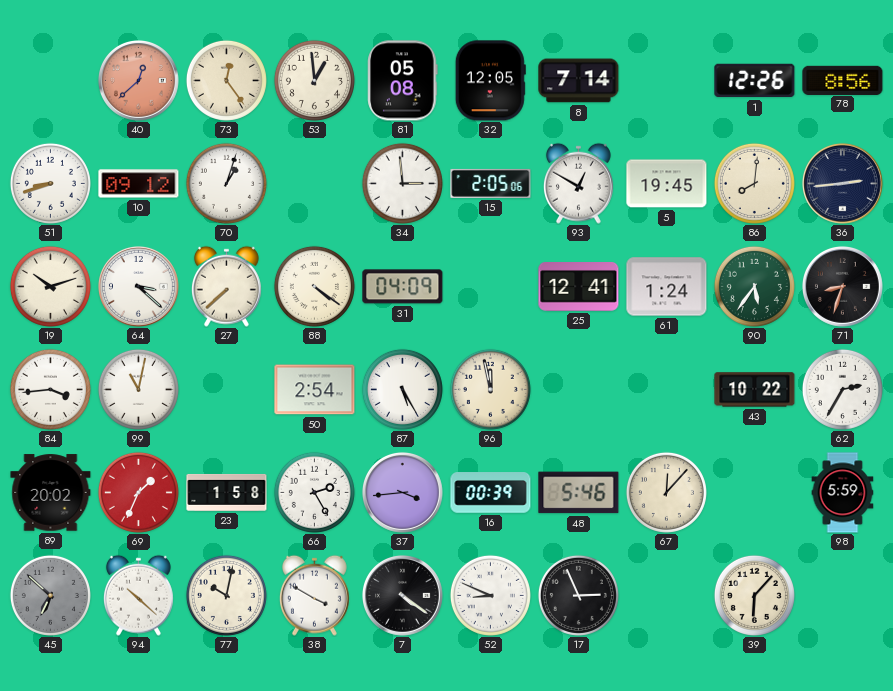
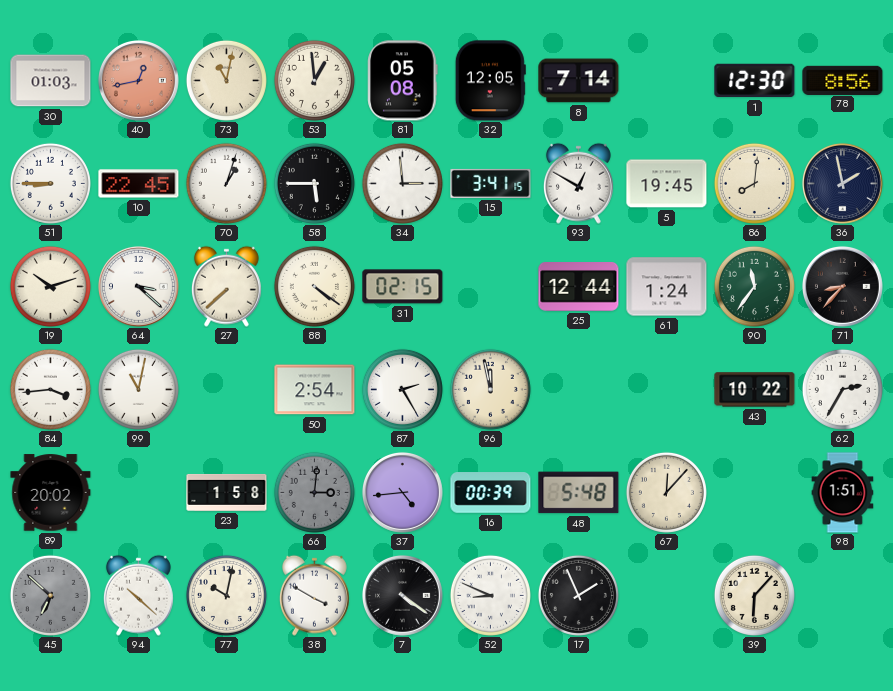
30: none -> 01:03
40: 12:38 -> 12:43
73: 12:24 -> 11:02
1: 12:26 -> 12:30
51: 8:42 -> 8:45
10: 09:12 -> 22:45
58: none -> 5:45
15: 2:05 -> 3:41
36: 2:44 -> 1:58
31: 04:09 -> 02:15
25: 12:41 -> 12:44
90: 5:36 -> 11:36
71: 8:33 -> 8:37
87: 5:25 -> 2:25
69: 1:34 -> none
66: 2:25 -> 3:01
66 dial: white -> grey
37: 3:44 -> 4:44
48: 5:46 -> 5:48
98: 5:59 -> 1:51
17: 2:56 -> 1:56
